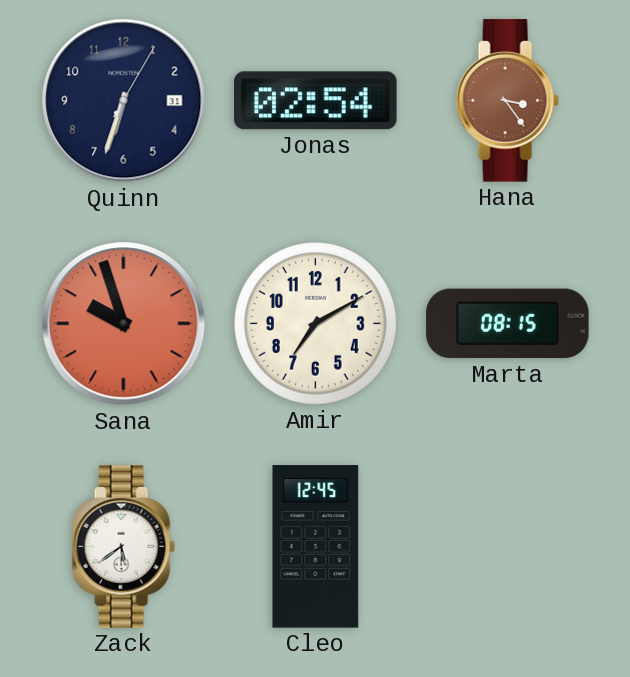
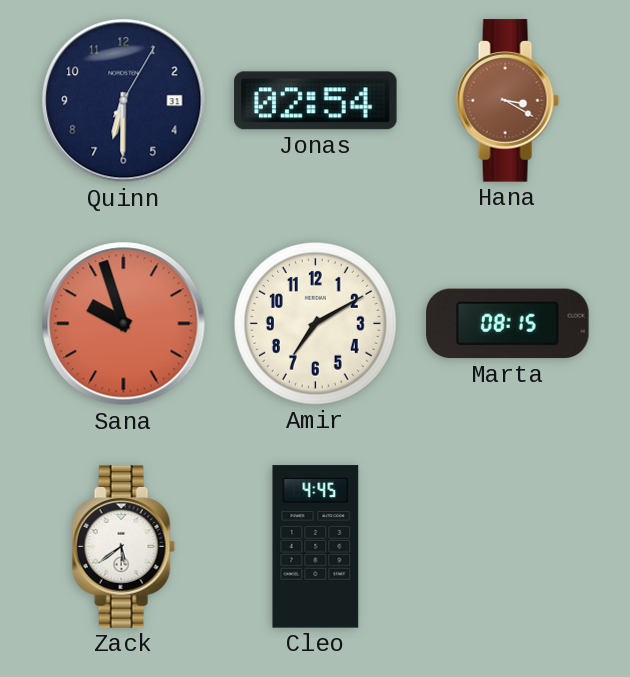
Quinn: 6:33 -> 6:30
Hana: 3:24 -> 3:20
Cleo: 12:45 -> 4:45
